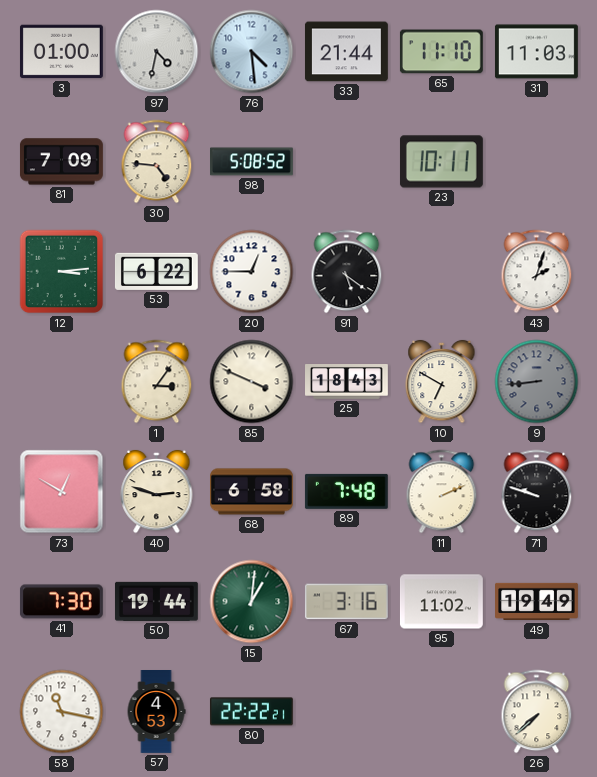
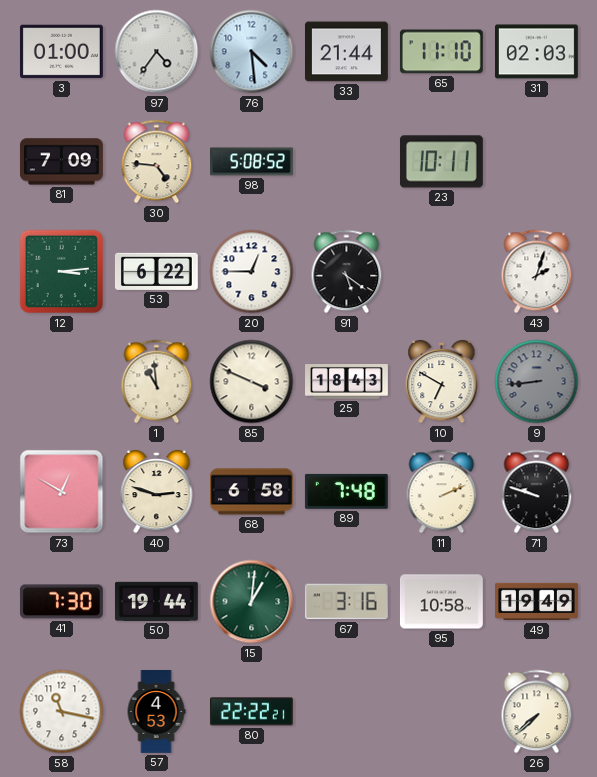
97: 4:32 -> 4:36
31: 11:03 -> 02:03
1: 3:06 -> 10:59
95: 11:02 -> 10:58
